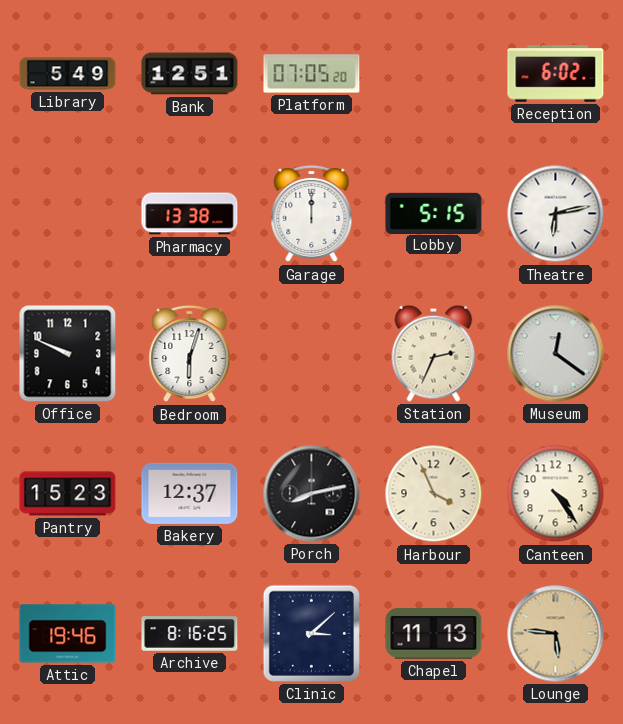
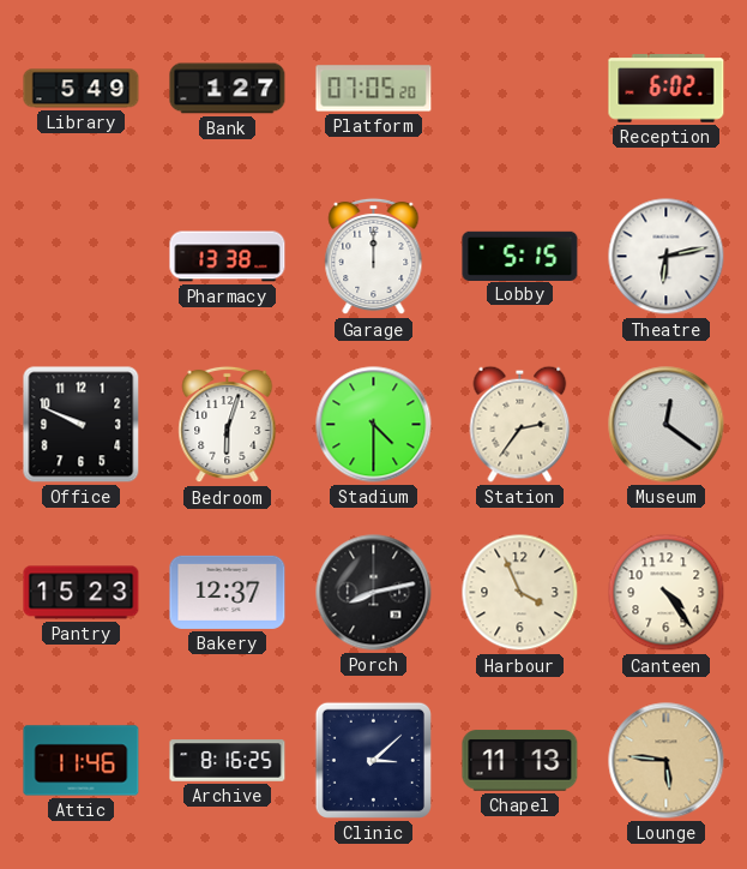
Bank: 12:51 -> 1:27
Stadium: none -> 4:30
Station: 2:34 -> 2:36
Attic: 19:46 -> 11:46
